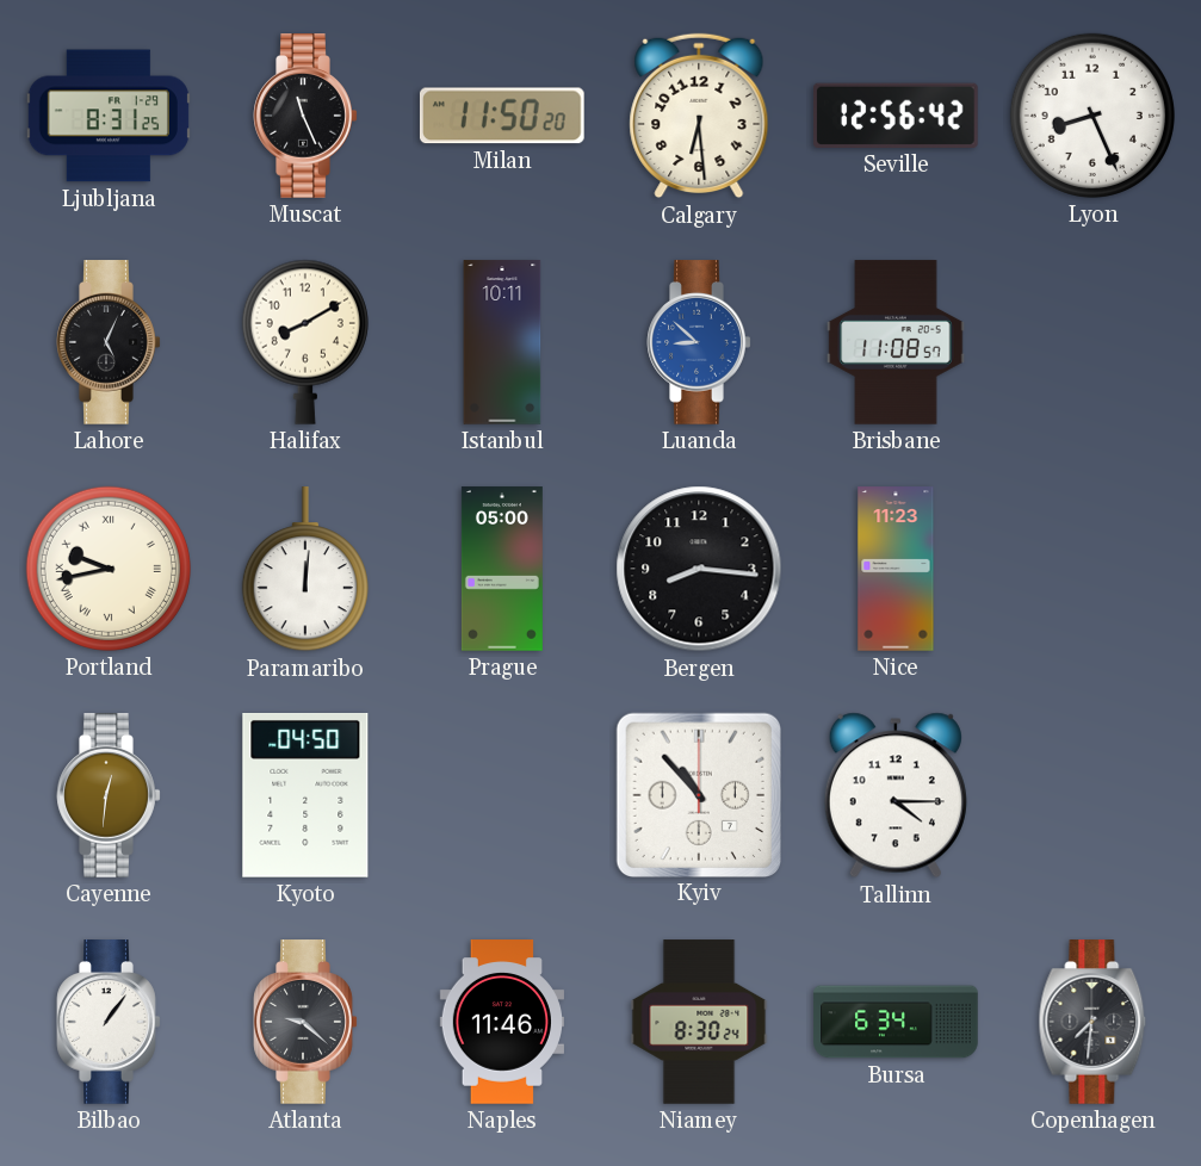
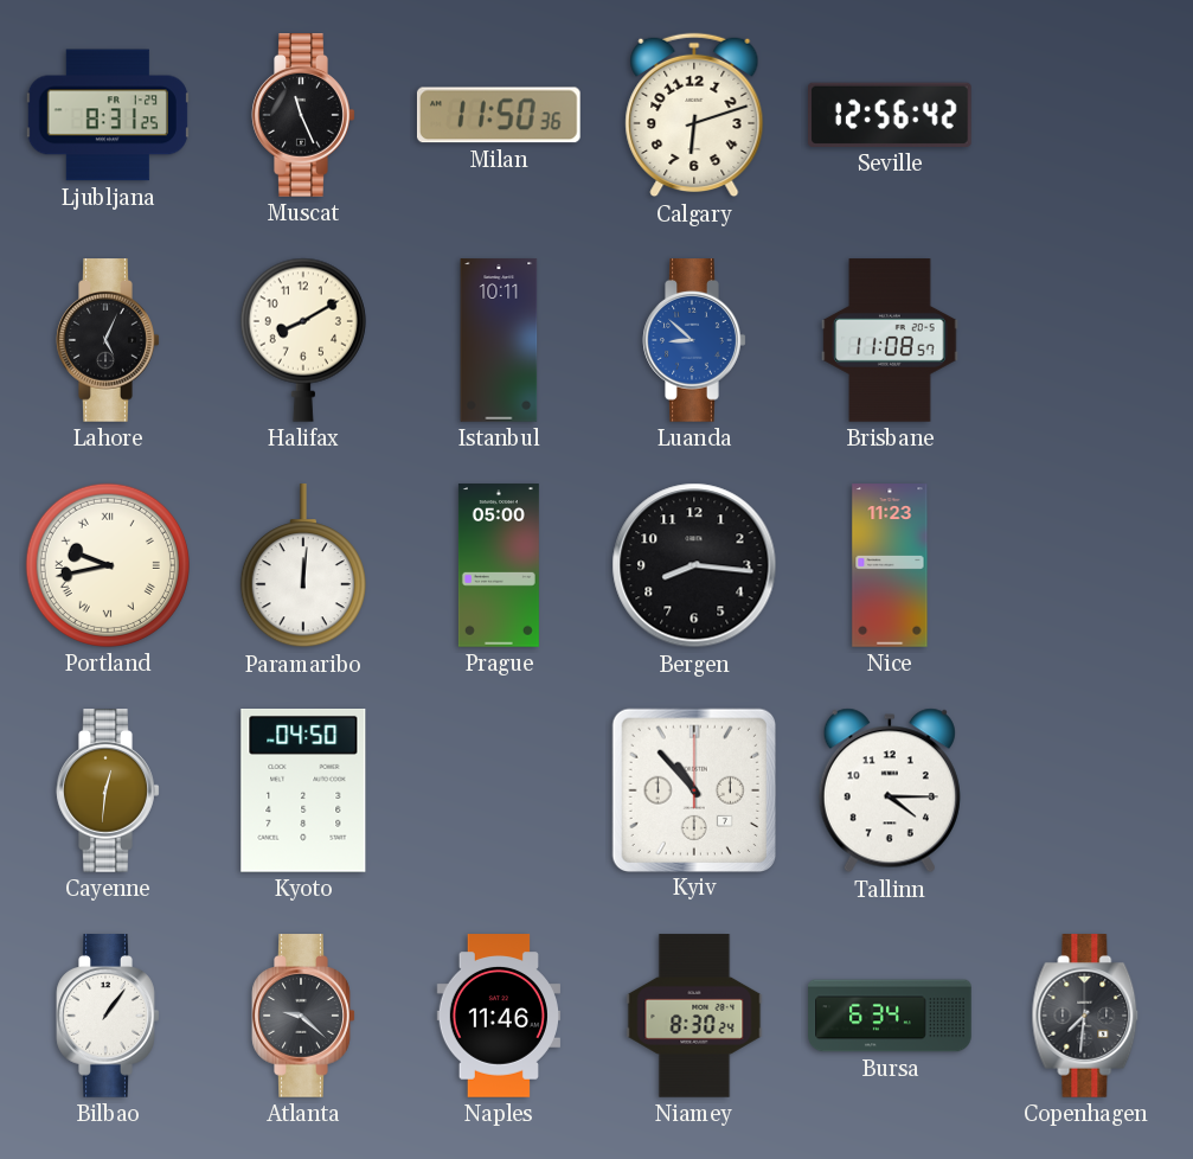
Milan: 11:50:20 -> 11:50:36
Calgary: 6:29 -> 6:12
Lyon: 8:26 -> none
